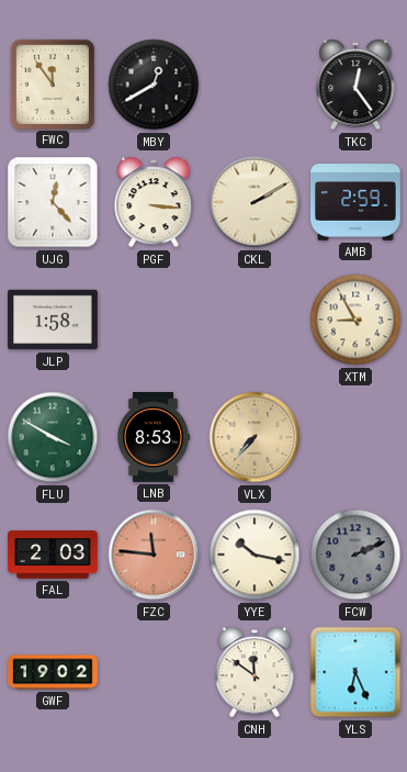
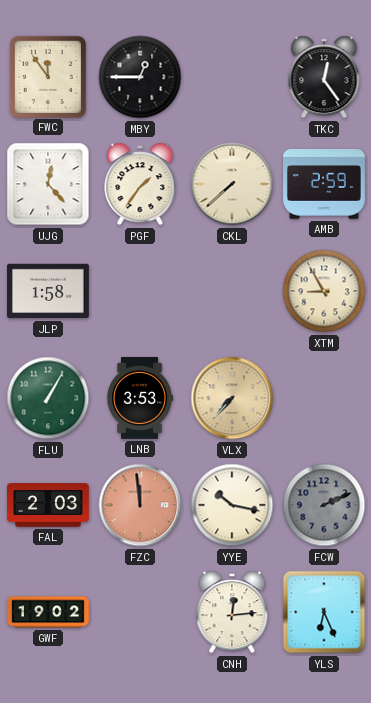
MBY: 12:40 -> 12:45
PGF: 3:16 -> 1:36
CKL: 2:10 -> 7:38
FLU: 3:50 -> 1:05
LNB: 8:53 -> 3:53
FZC: 11:46 -> 11:59
CNH: 11:51 -> 12:14
